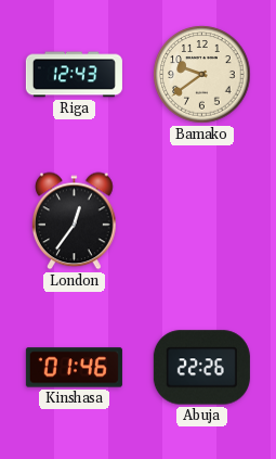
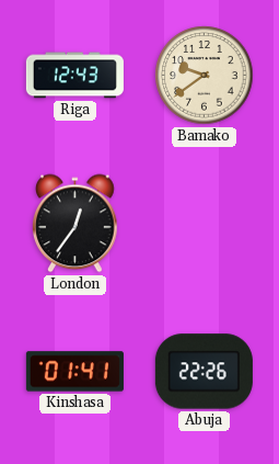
Kinshasa: 01:46 -> 01:41
